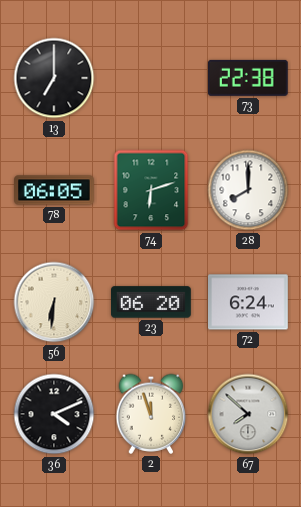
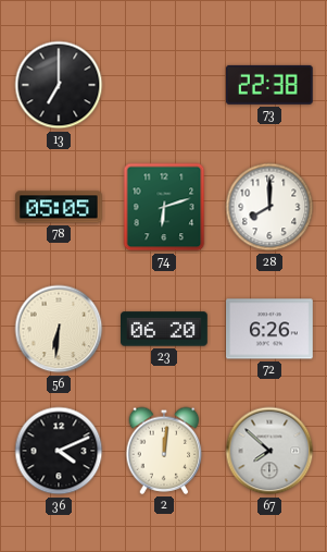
78: 06:05 -> 05:05
72: 6:24 -> 6:26
2: 11:57 -> 12:01
